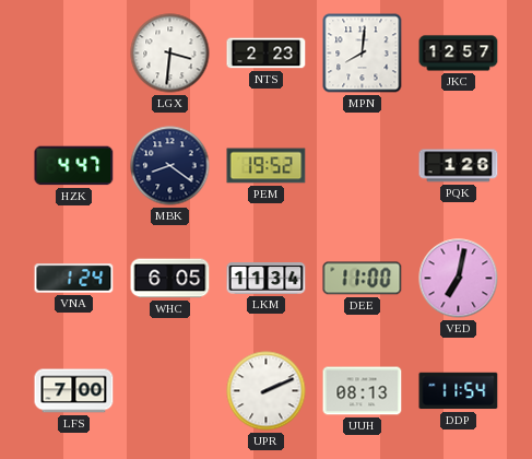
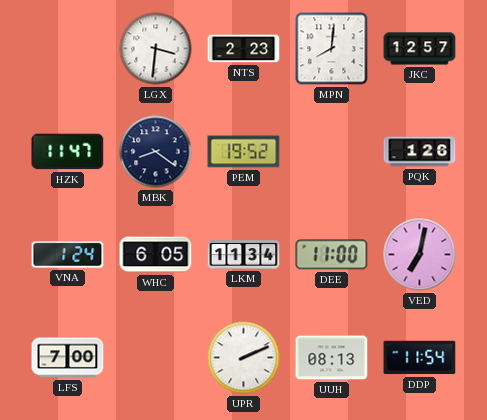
HZK: 4:47 -> 11:47
